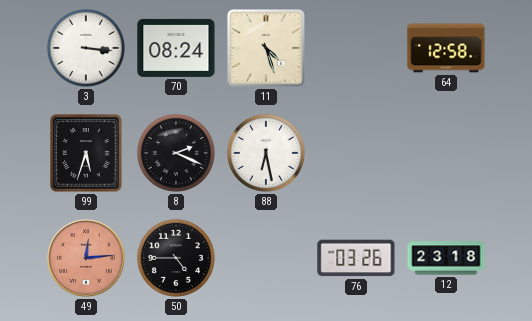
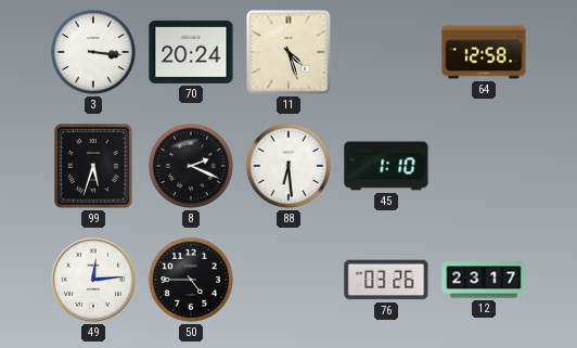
70: 08:24 -> 20:24
88: 6:28 -> 6:29
45: none -> 1:10
49 dial: salmon -> white
12: 23:18 -> 23:17
